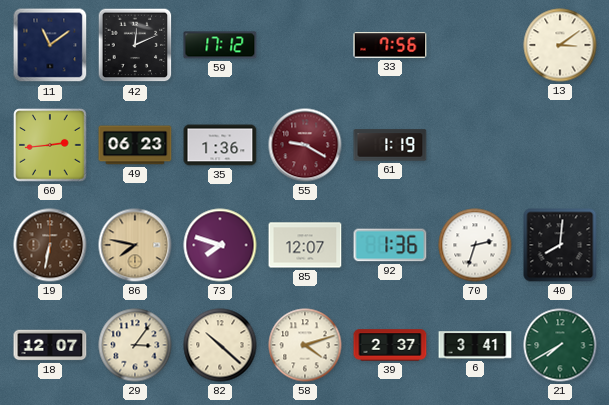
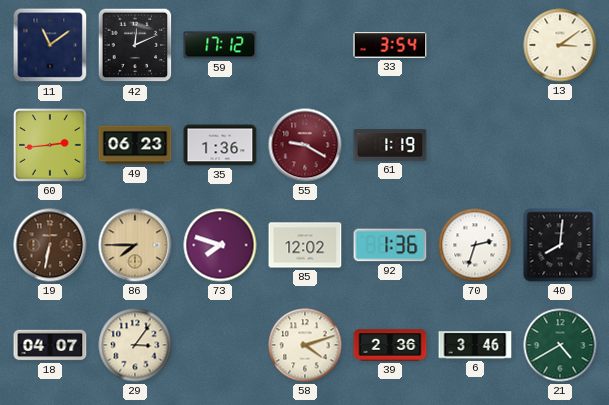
33: 7:56 -> 3:54
86: 7:47 -> 7:45
85: 12:07 -> 12:02
18: 12:07 -> 04:07
82: 10:22 -> none
39: 2:37 -> 2:36
6: 3:41 -> 3:46
21: 7:40 -> 4:40
